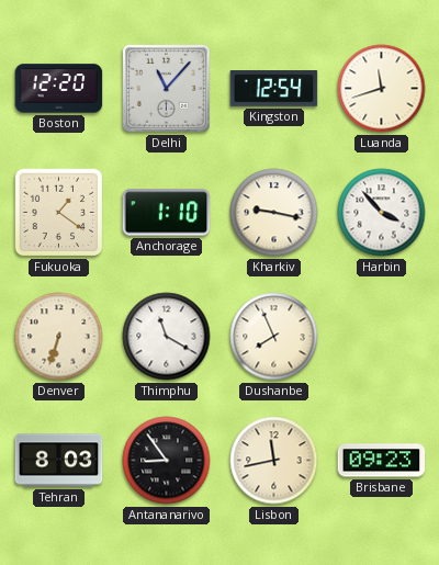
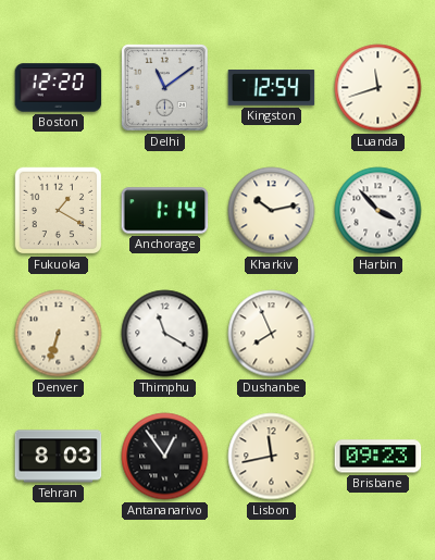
Delhi: 11:07 -> 11:09
Fukuoka: 1:21 -> 1:20
Anchorage: 1:10 -> 1:14
Kharkiv: 9:17 -> 10:13
Antananarivo: 8:54 -> 12:54
